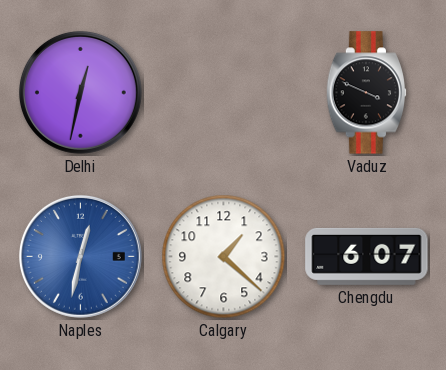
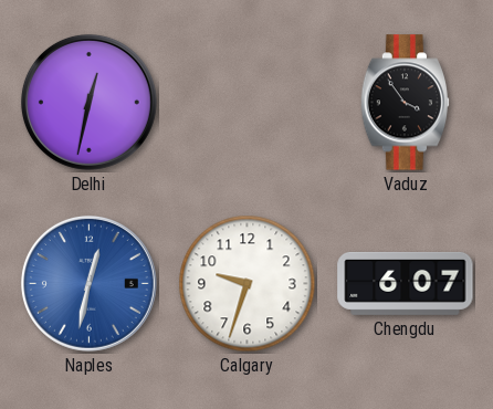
Vaduz: 3:49 -> 3:54
Calgary: 1:22 -> 9:33
